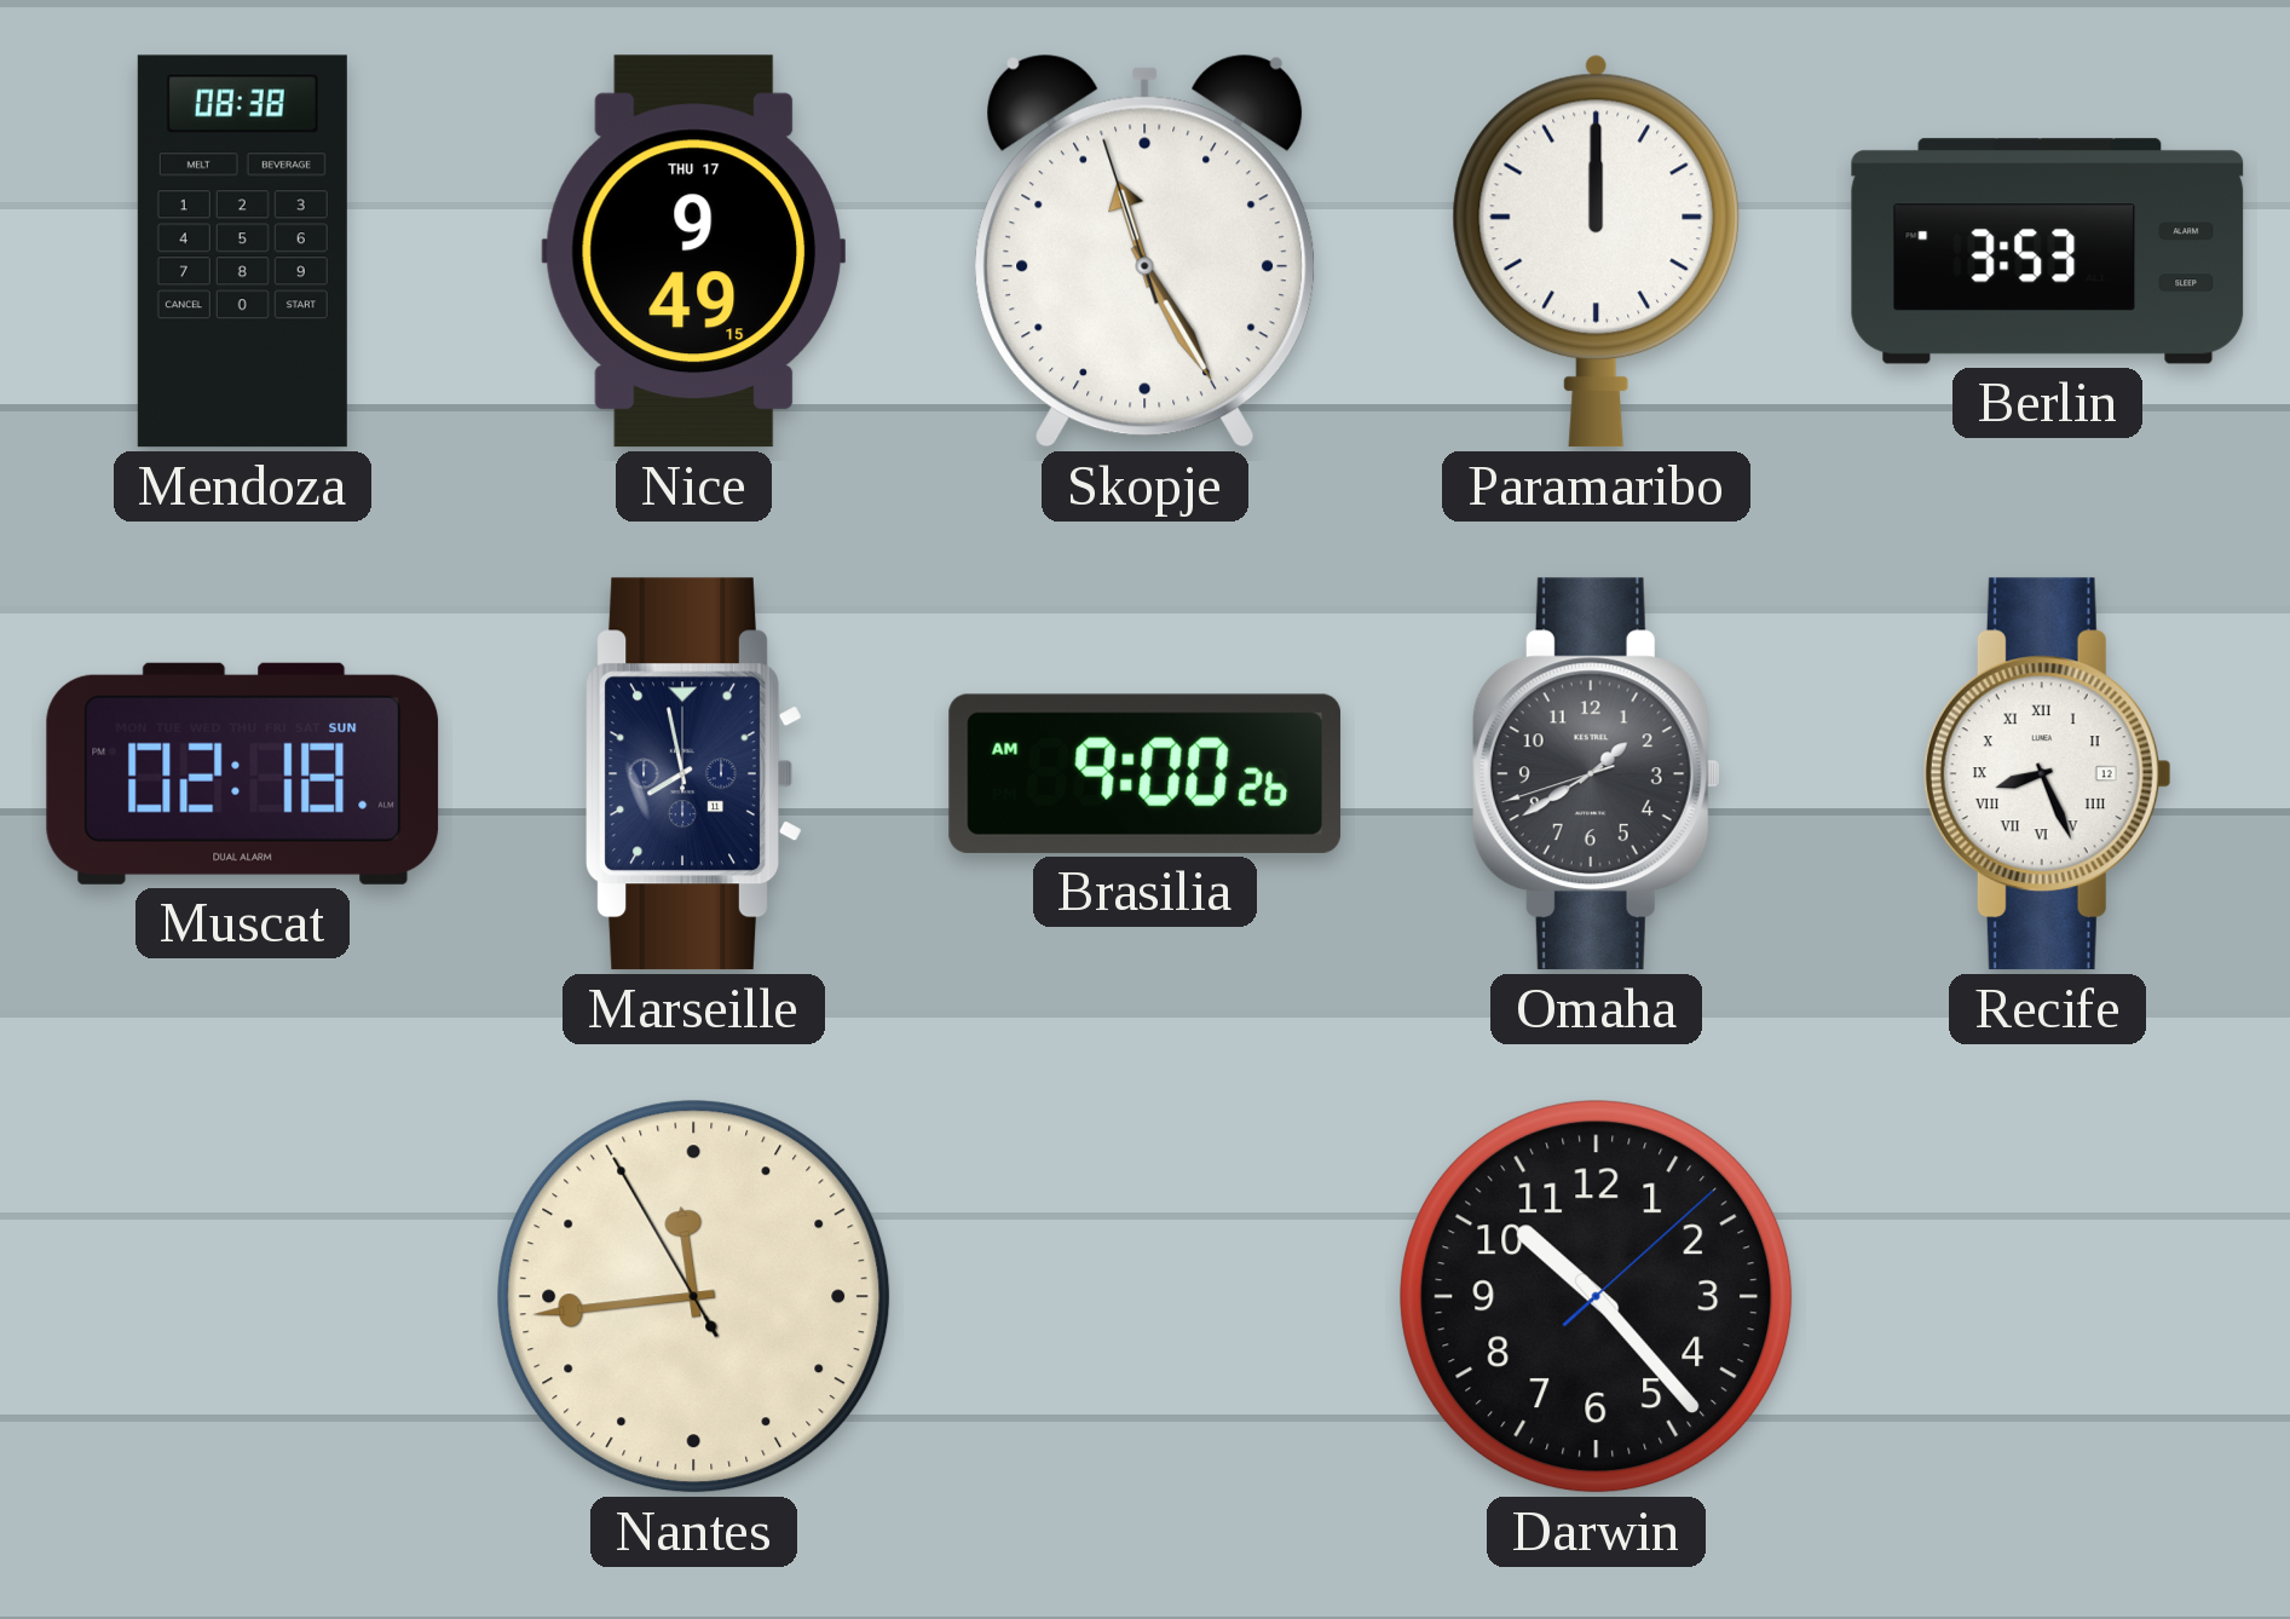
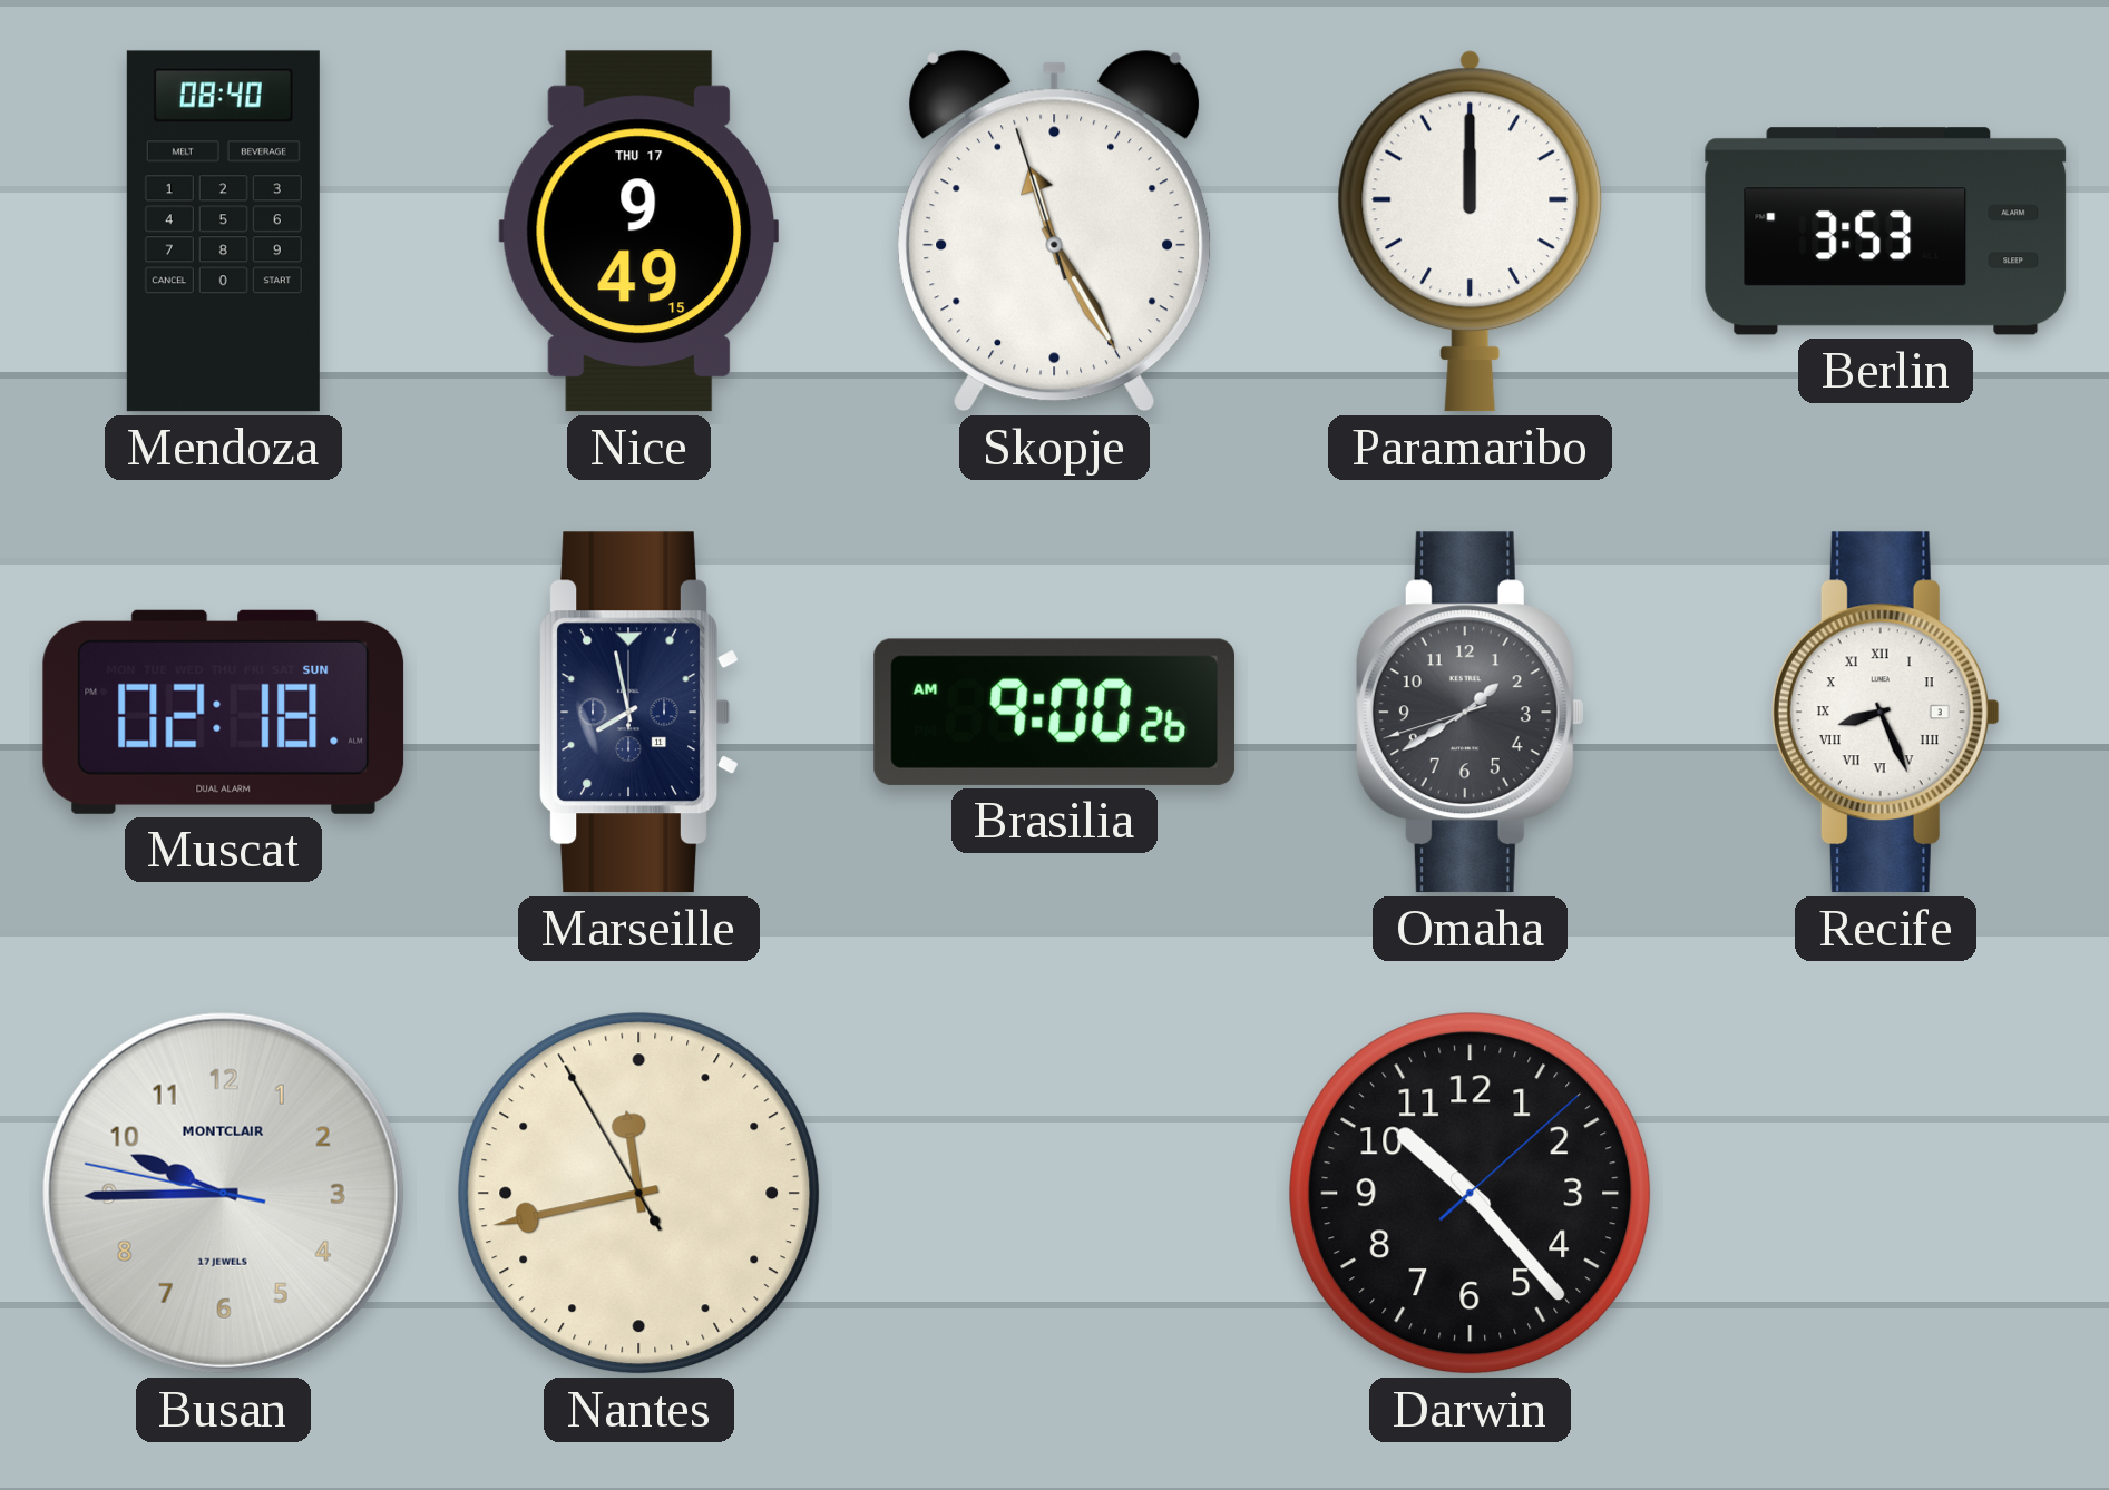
Mendoza: 08:38 -> 08:40
Recife date: 12 -> 3
Busan: none -> 9:44
Nantes: 11:43 -> 11:42
